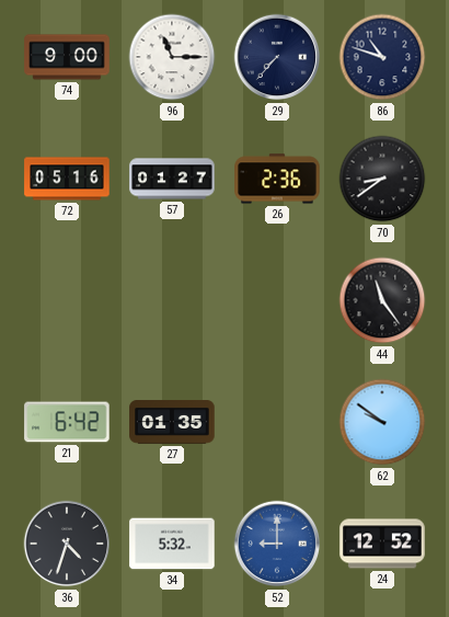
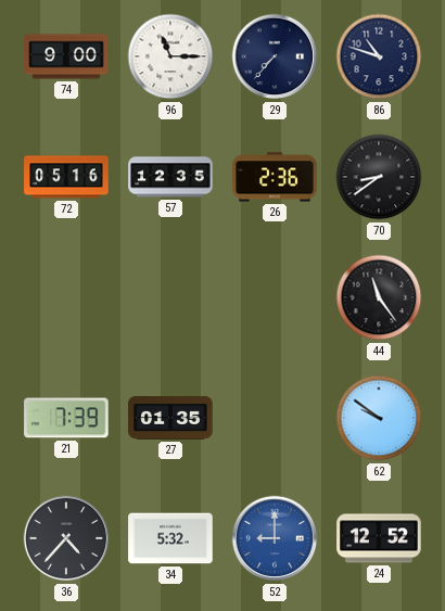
57: 01:27 -> 12:35
21: 6:42 -> 7:39
36: 4:33 -> 4:37
